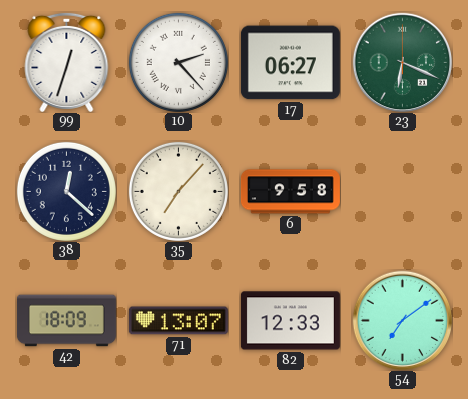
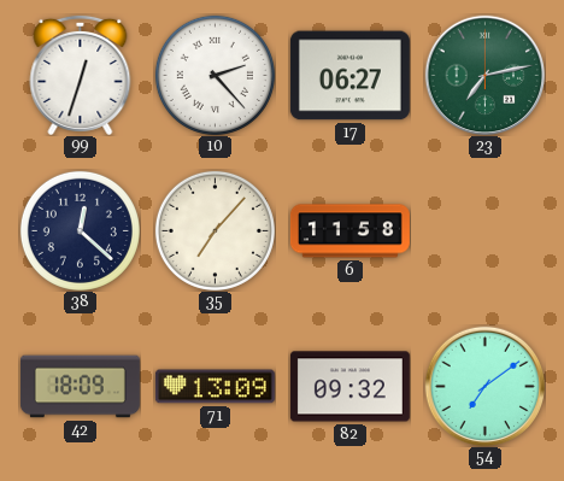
23: 6:19 -> 7:13
6: 9:58 -> 11:58
71: 13:07 -> 13:09
82: 12:33 -> 09:32
